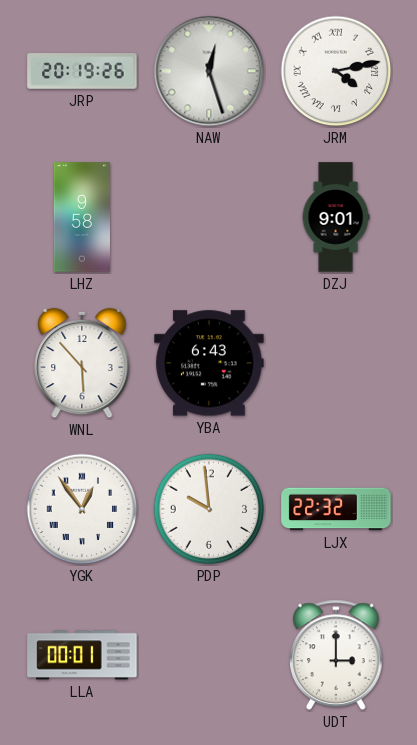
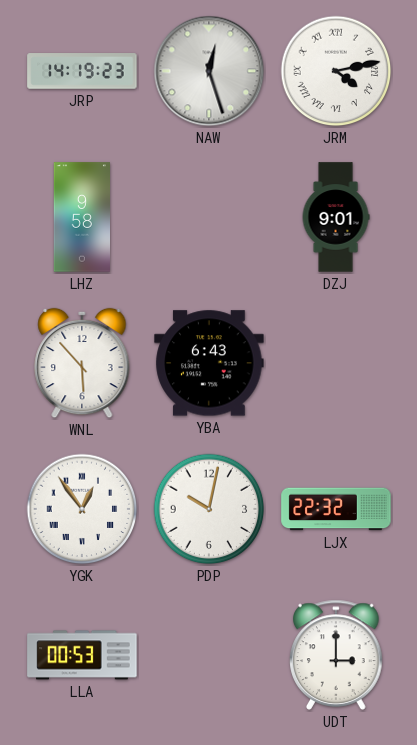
JRP: 20:19 -> 14:19
PDP: 9:59 -> 10:02
LLA: 00:01 -> 00:53
